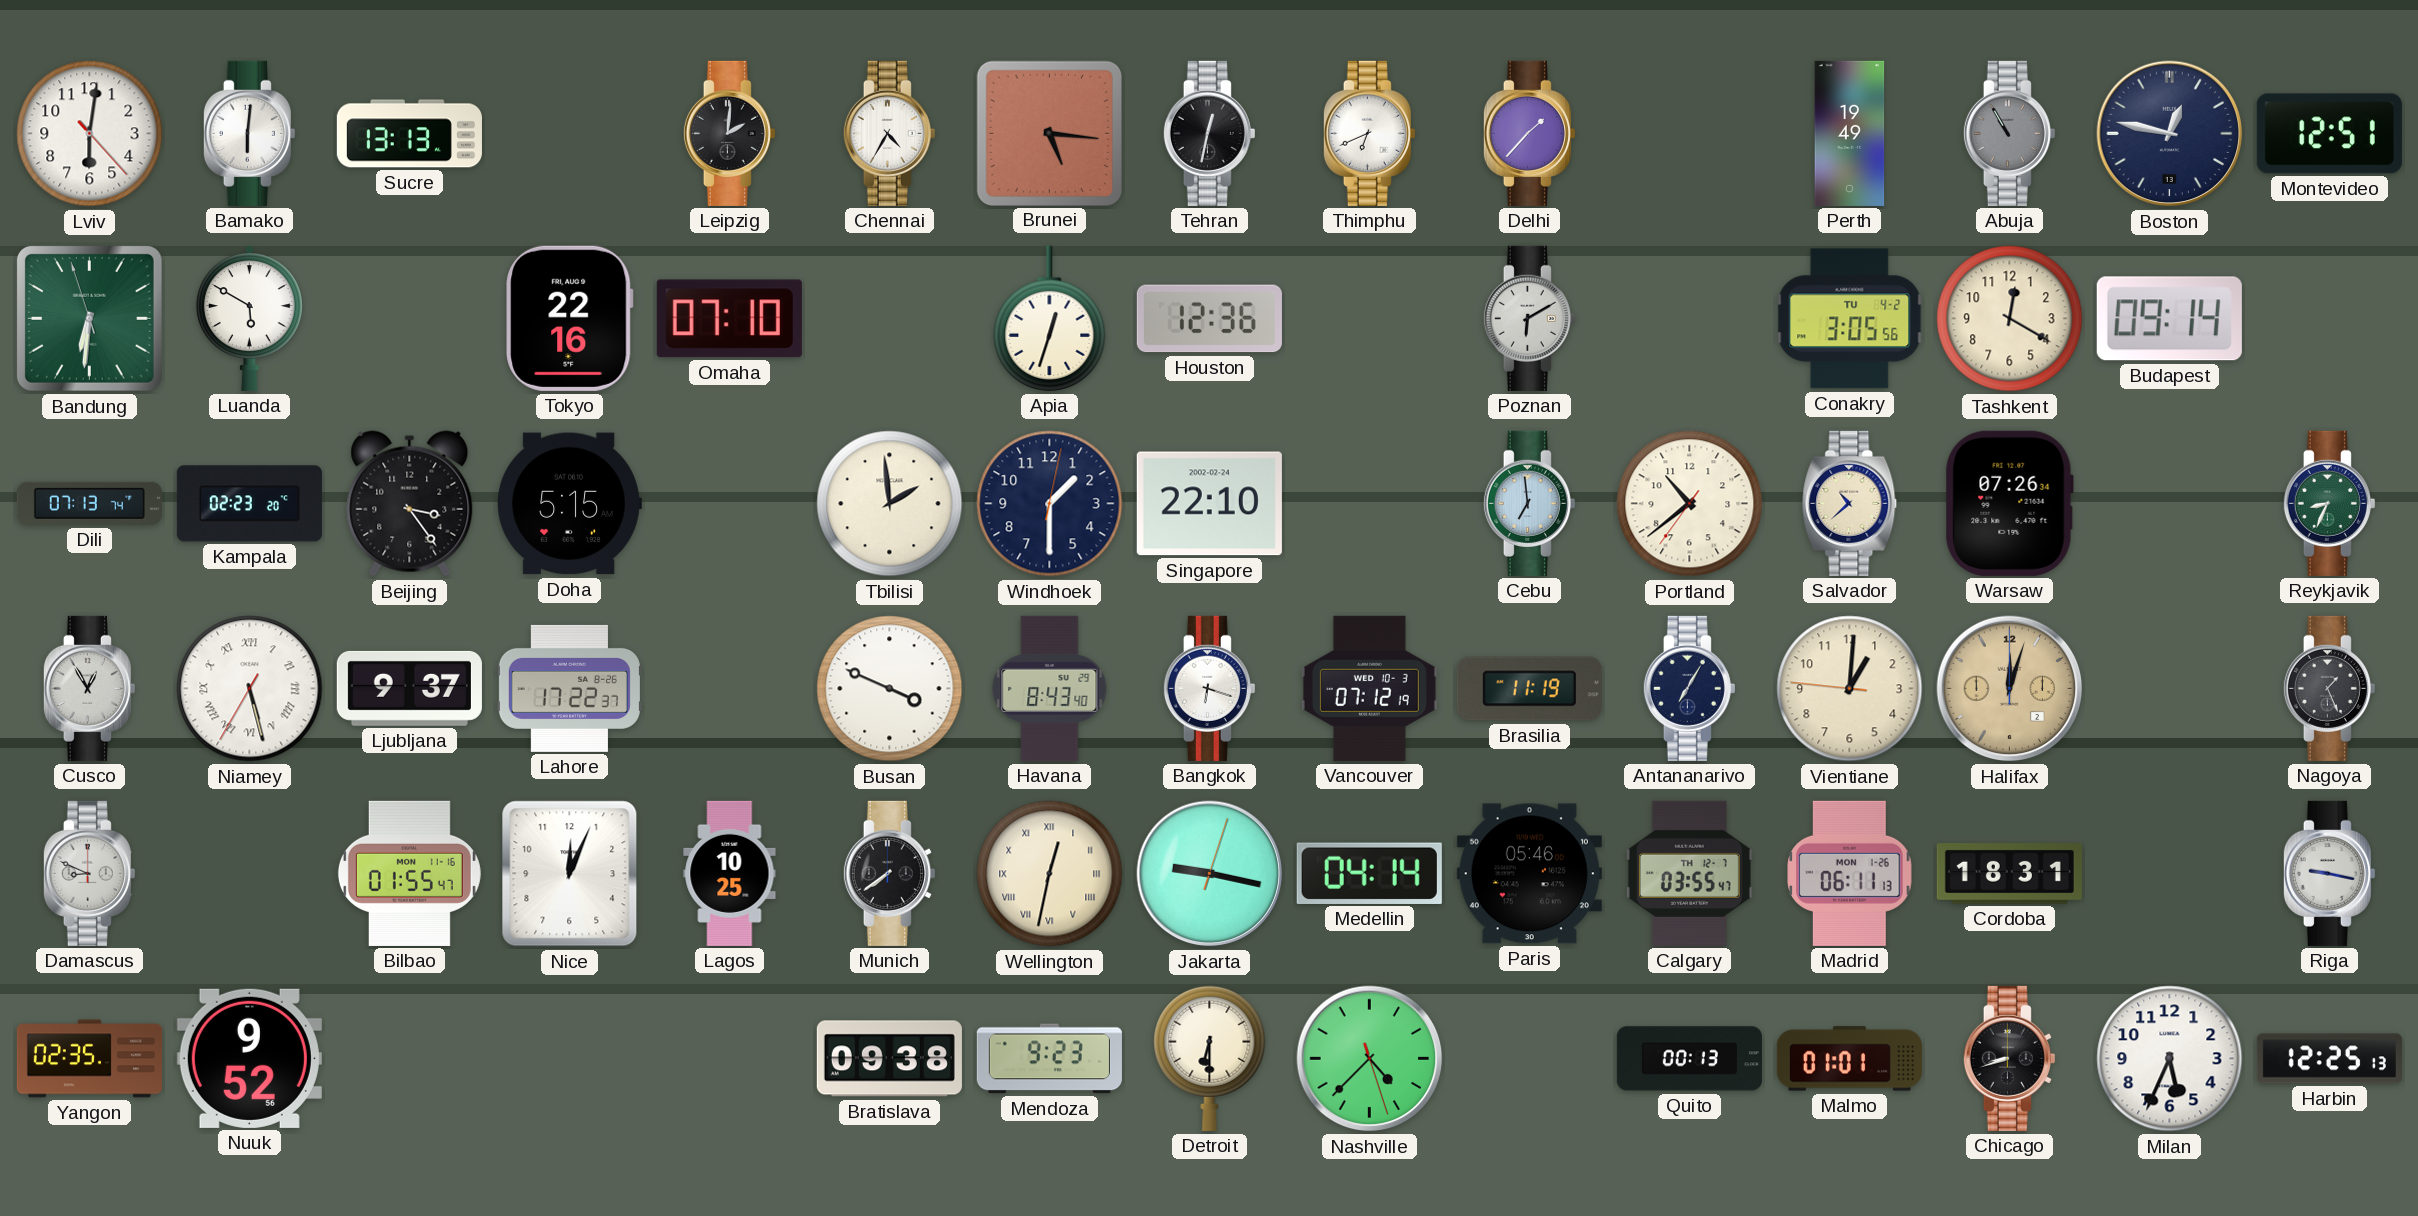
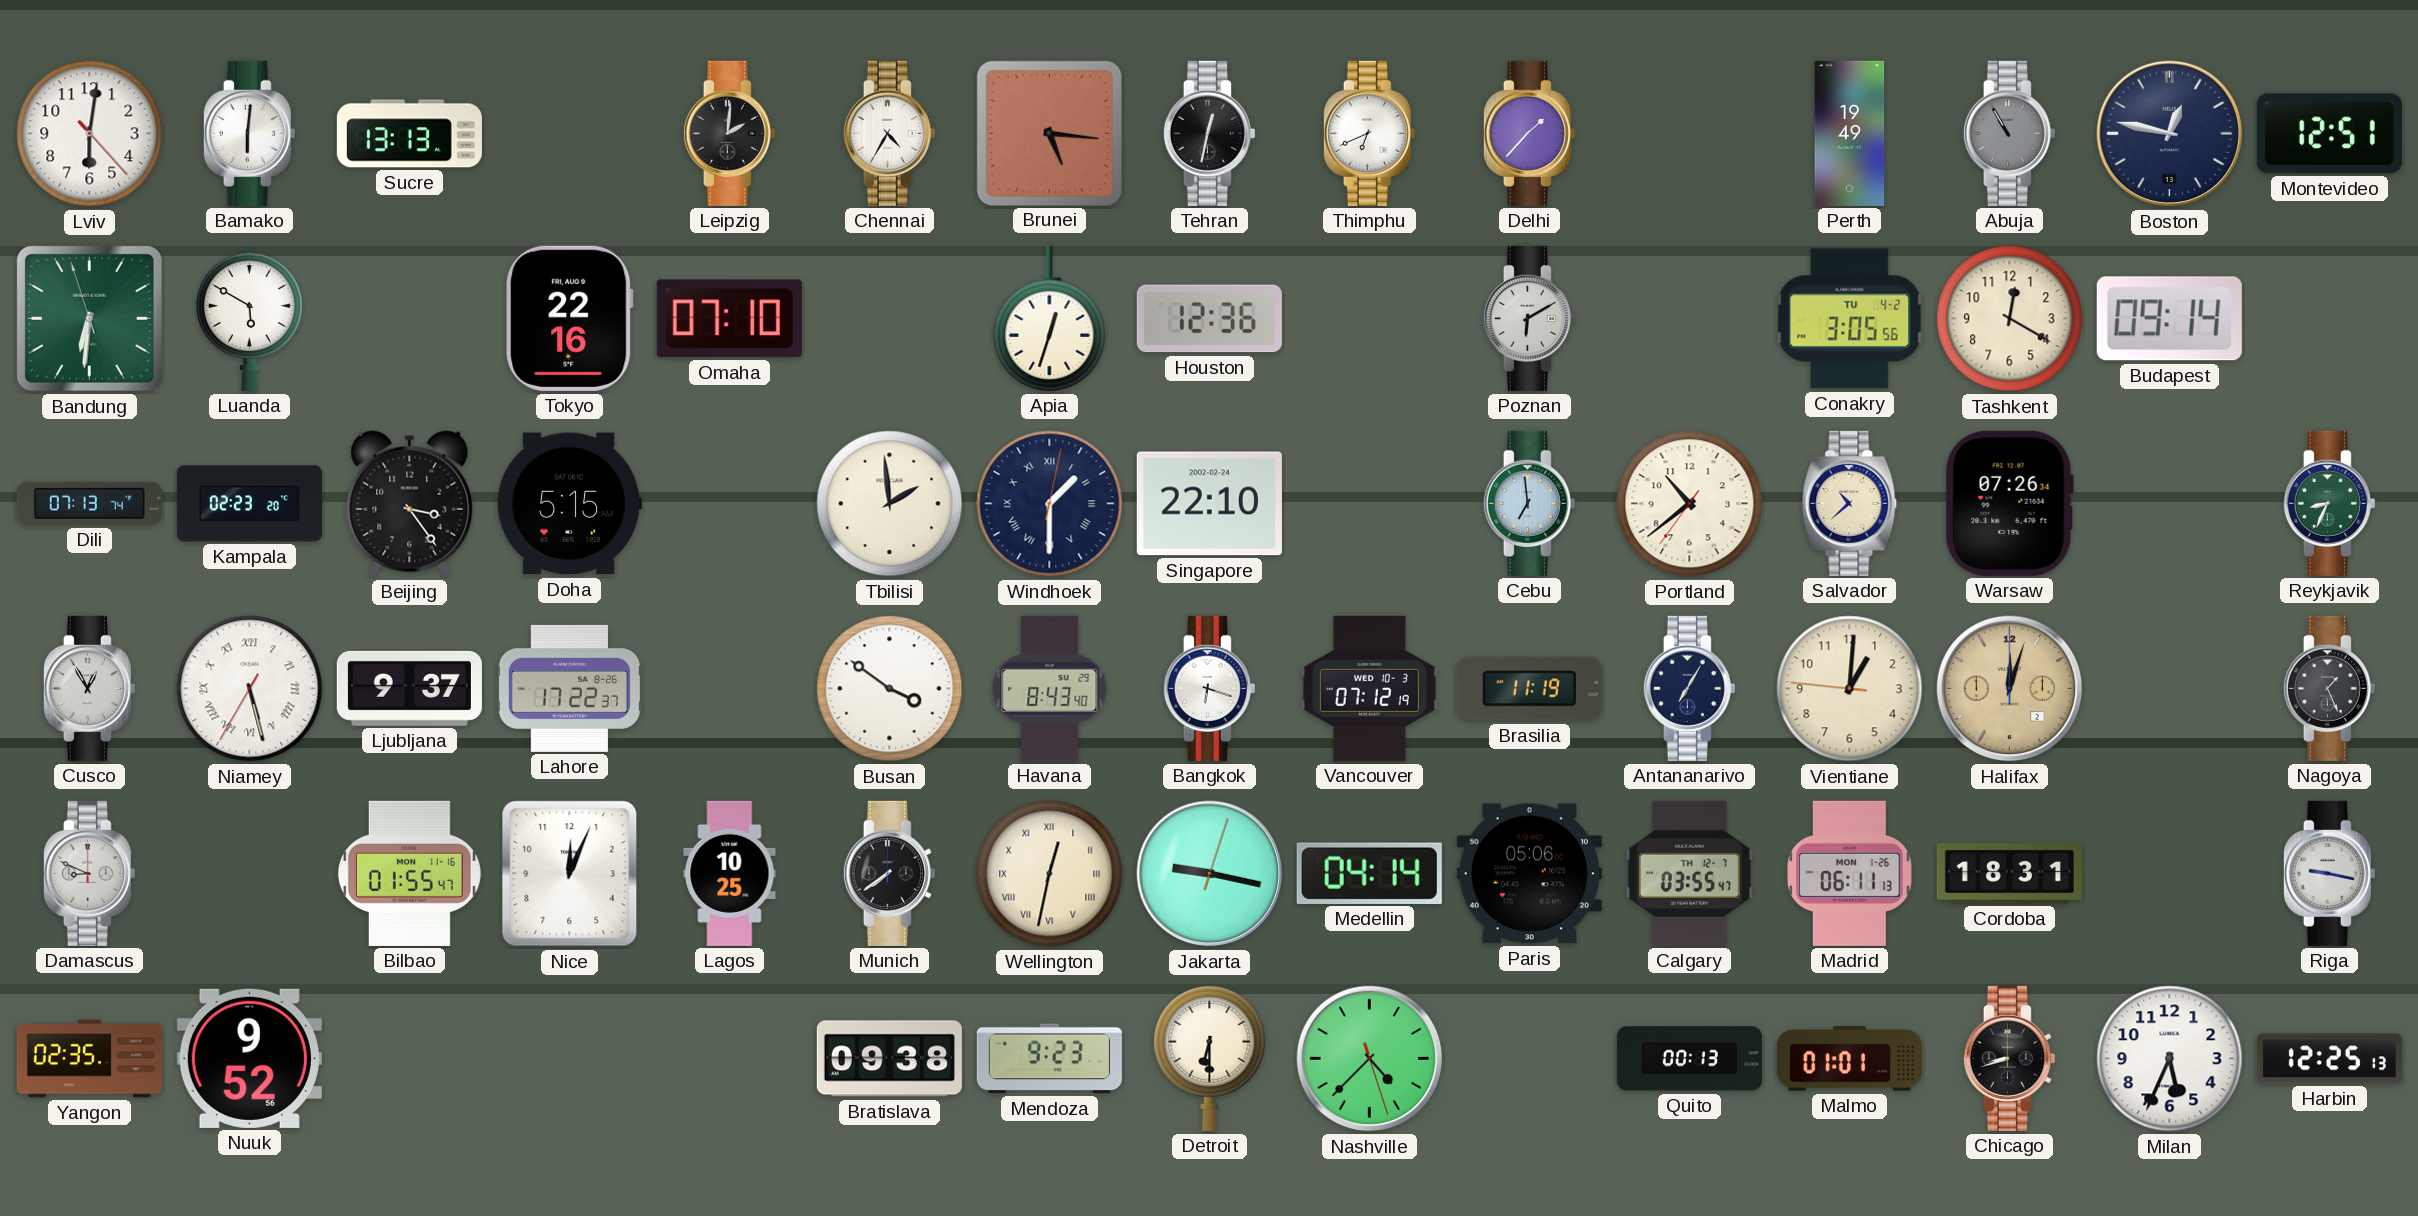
Windhoek numerals: Arabic -> Roman
Busan: 3:49 -> 3:51
Paris: 05:46 -> 05:06
